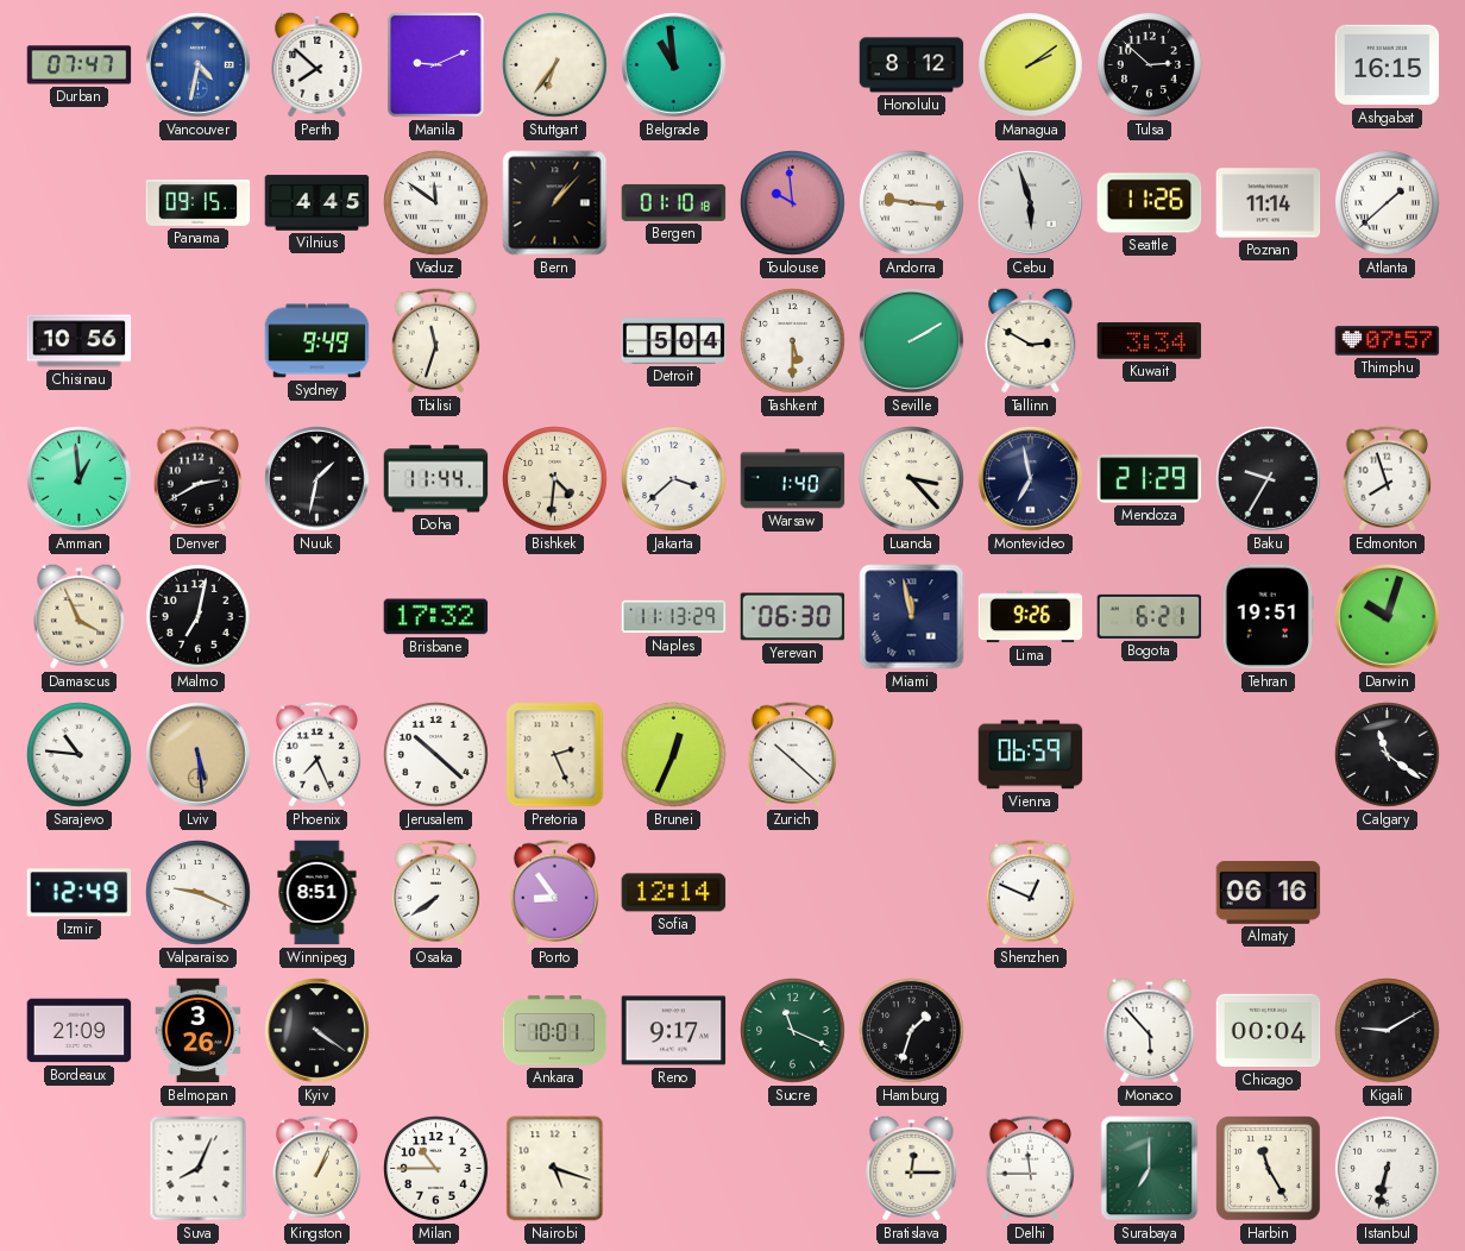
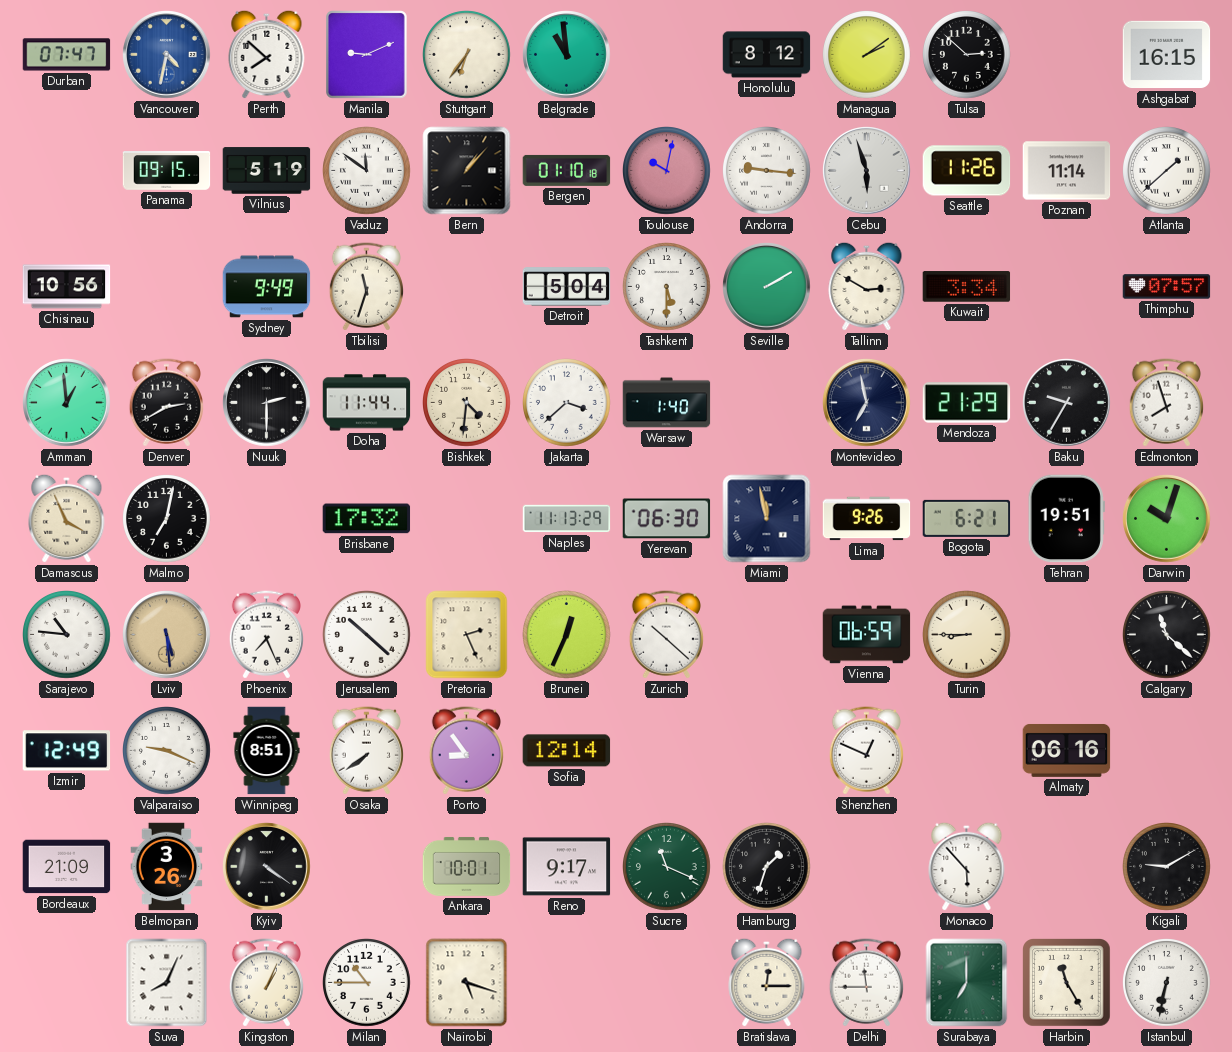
Vilnius: 4:45 -> 5:19
Toulouse: 9:59 -> 10:02
Nuuk: 1:32 -> 2:30
Luanda: 3:23 -> none
Turin: none -> 8:45
Calgary: 11:21 -> 11:22
Chicago: 00:04 -> none
